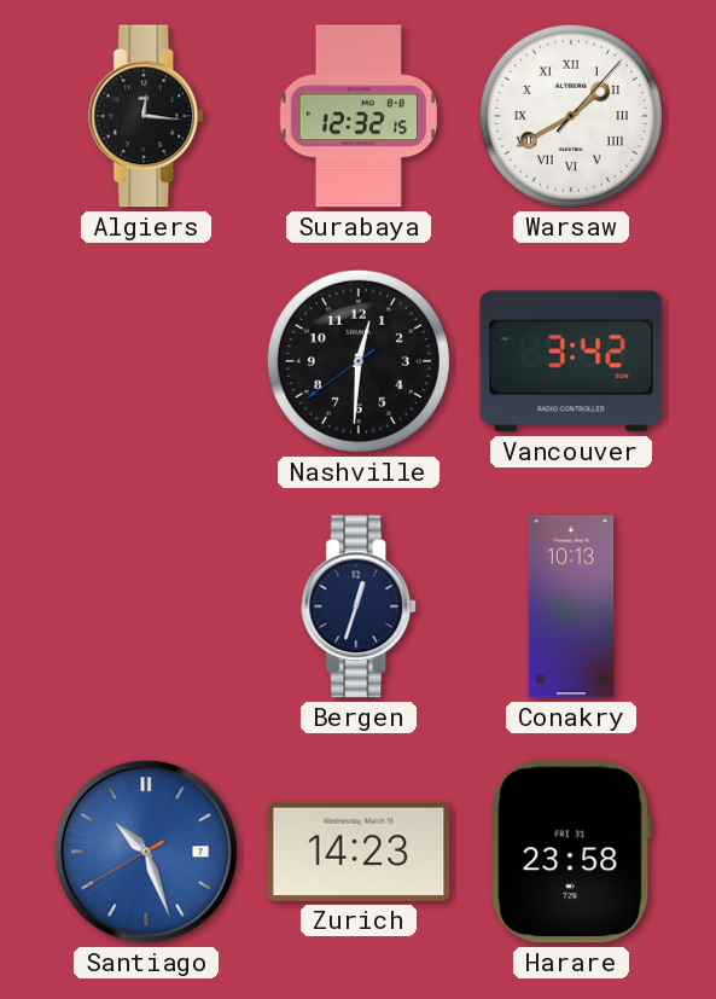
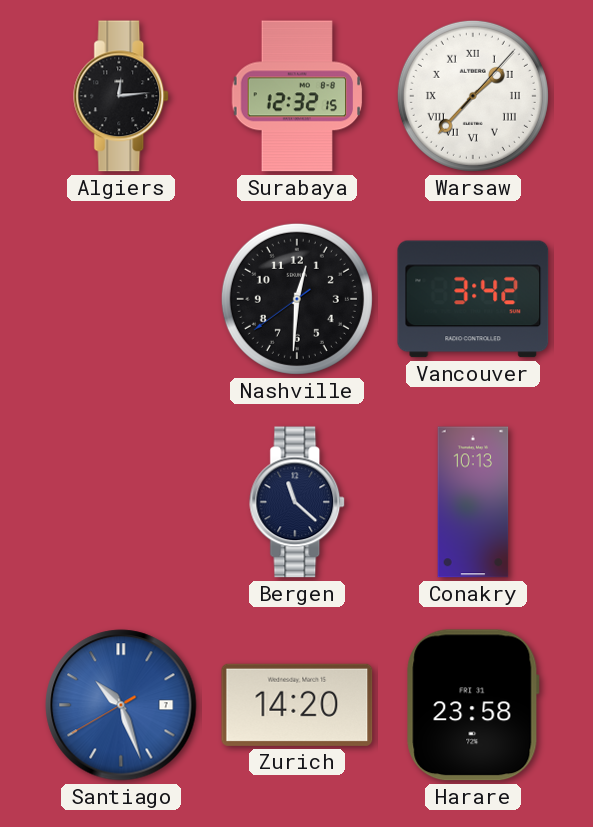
Algiers: 12:16 -> 12:14
Warsaw: 1:40 -> 1:37
Bergen: 12:33 -> 11:22
Zurich: 14:23 -> 14:20
